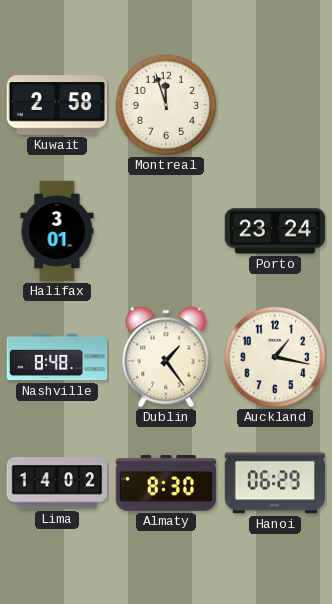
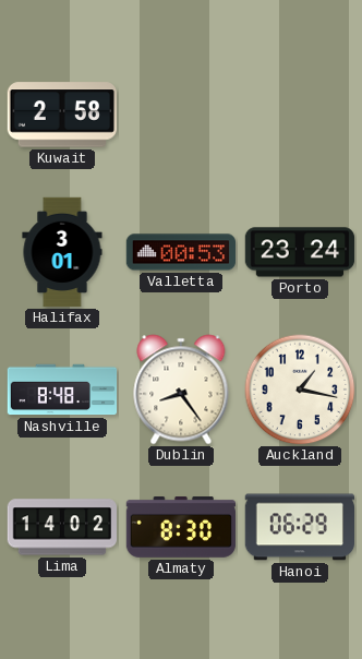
Montreal: 11:57 -> none
Valletta: none -> 00:53
Dublin: 1:24 -> 8:24
